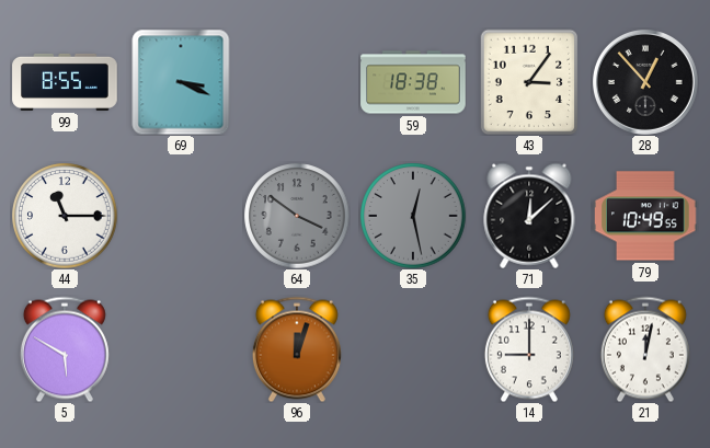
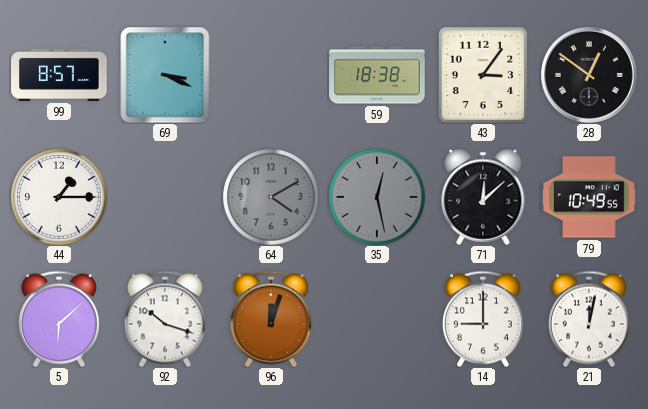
99: 8:55 -> 8:57
28: 12:53 -> 12:51
44: 11:15 -> 1:15
64: 3:51 -> 4:10
5: 5:50 -> 6:08
92: none -> 10:18
